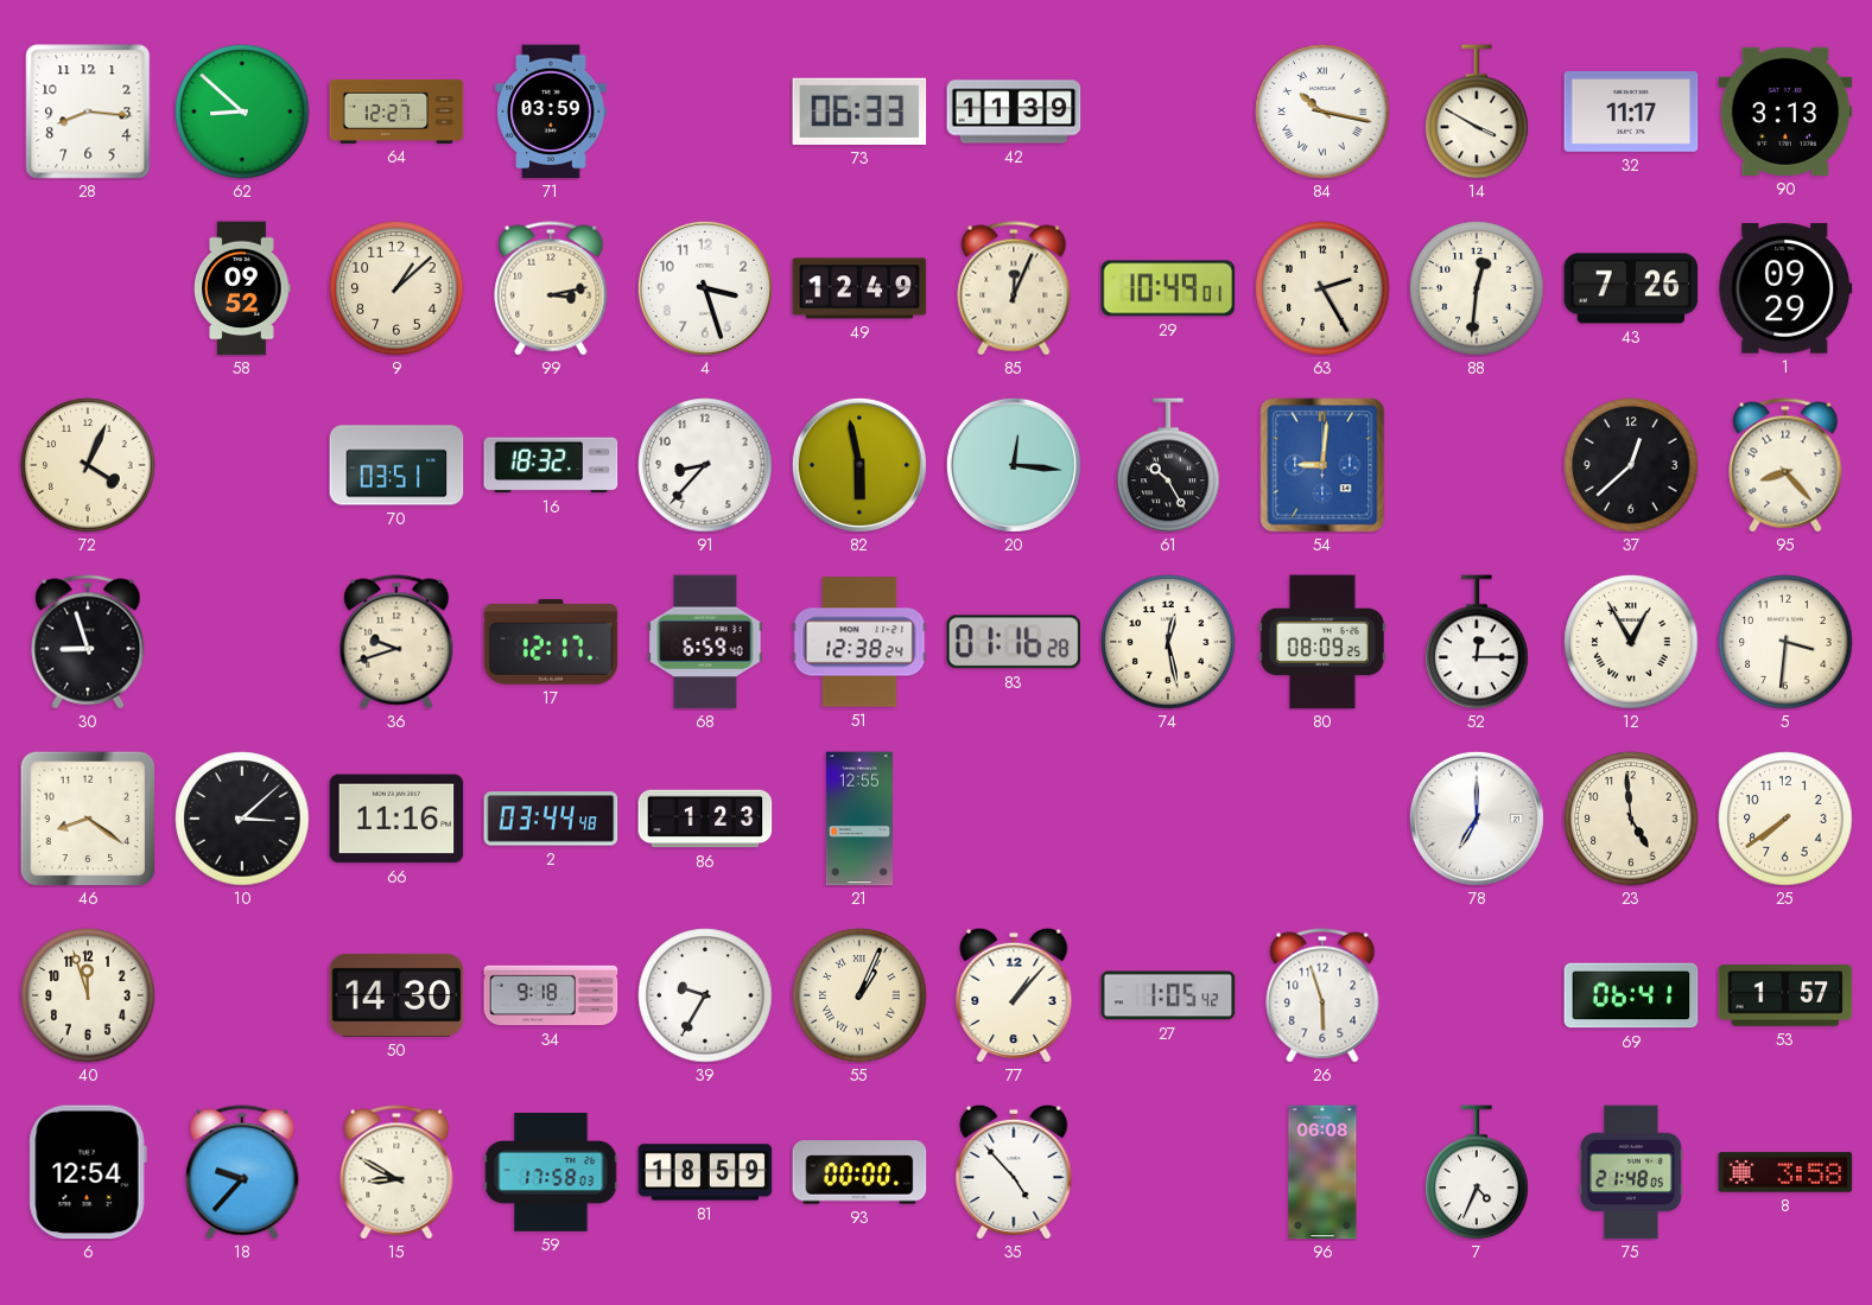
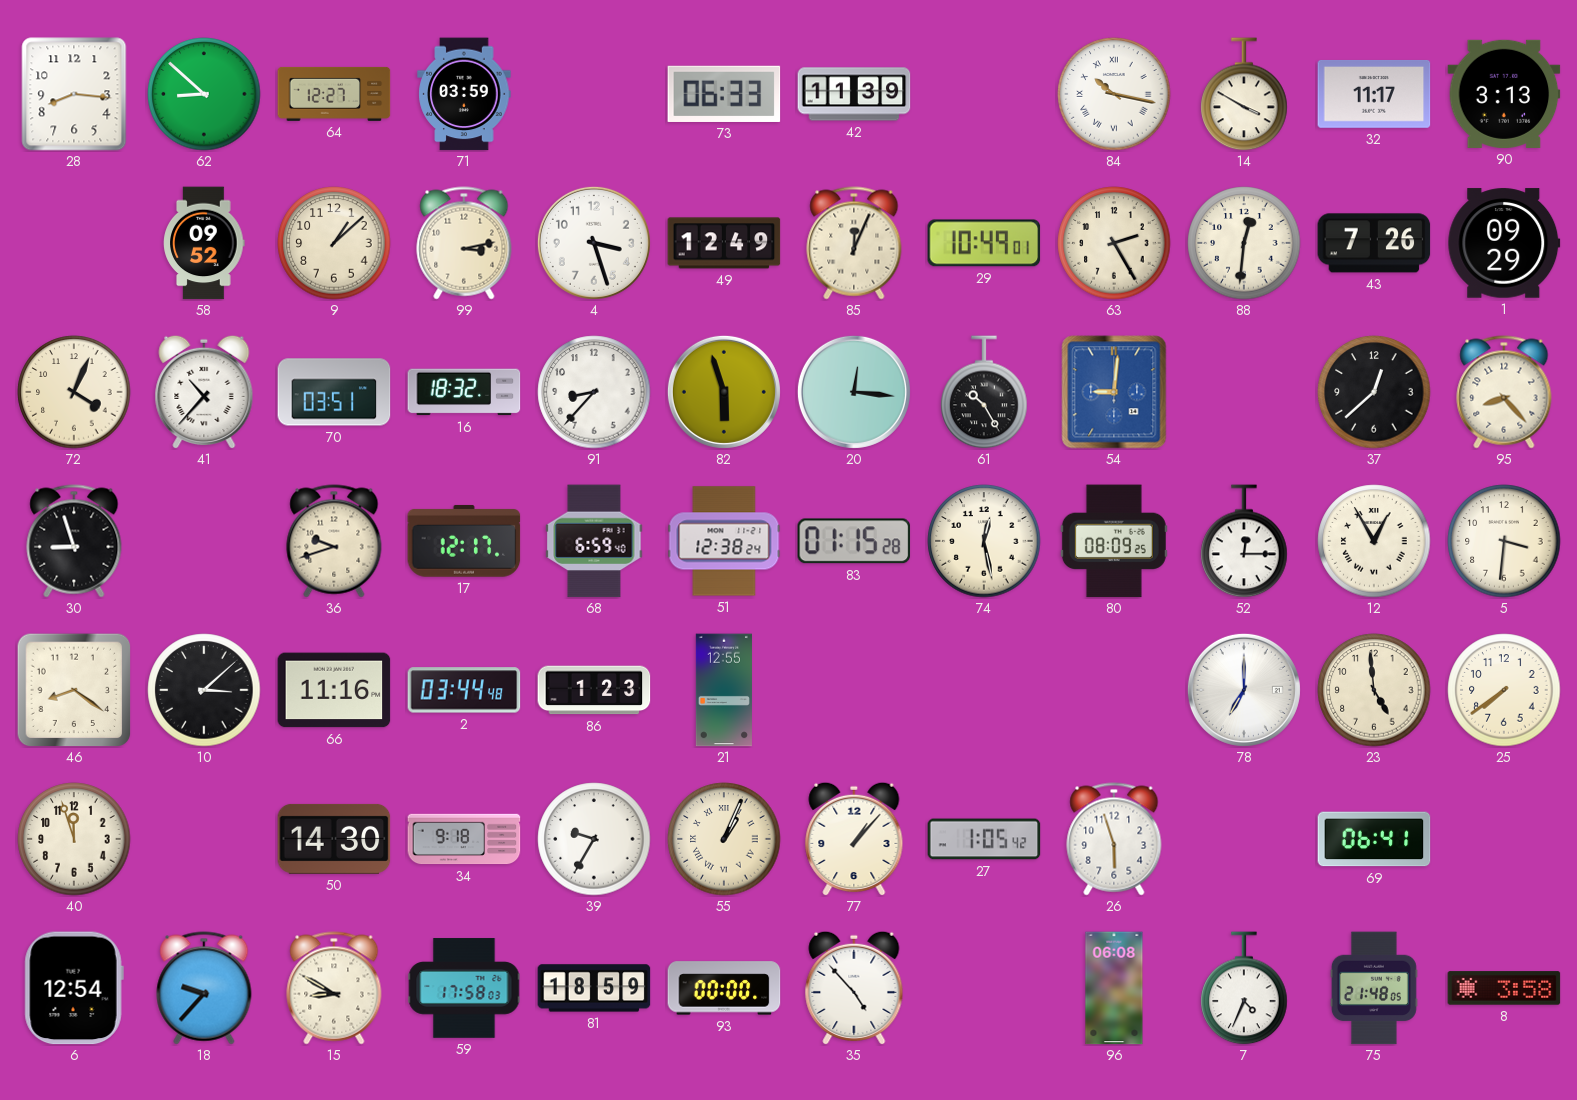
41: none -> 10:37
82: 5:58 -> 5:57
83: 01:16 -> 01:15
53: 1:57 -> none
